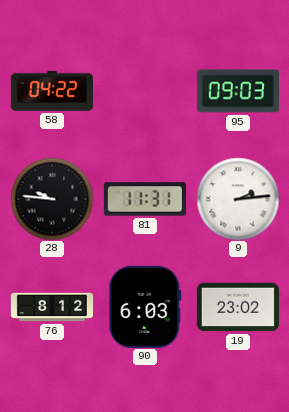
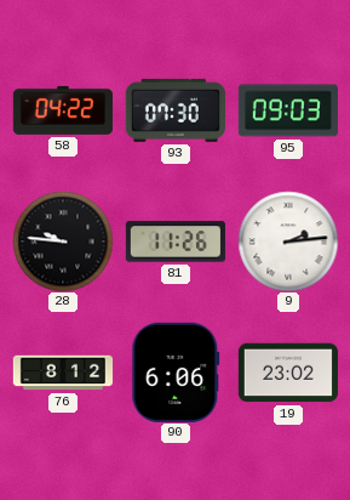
93: none -> 07:30
81: 11:31 -> 11:26
90: 6:03 -> 6:06
